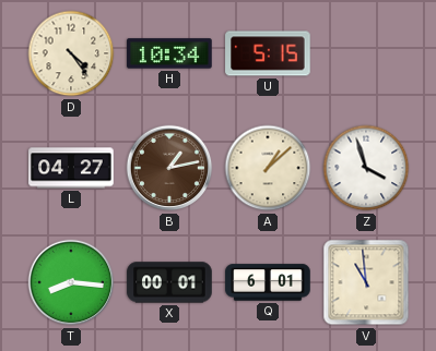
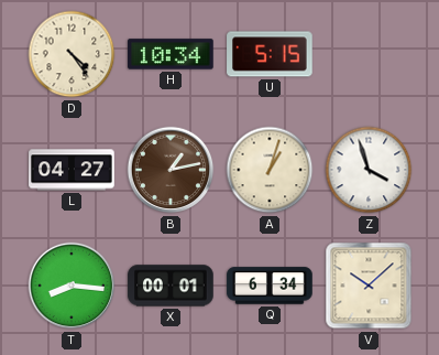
A: 1:08 -> 1:03
Q: 6:01 -> 6:34
V: 10:59 -> 10:08
